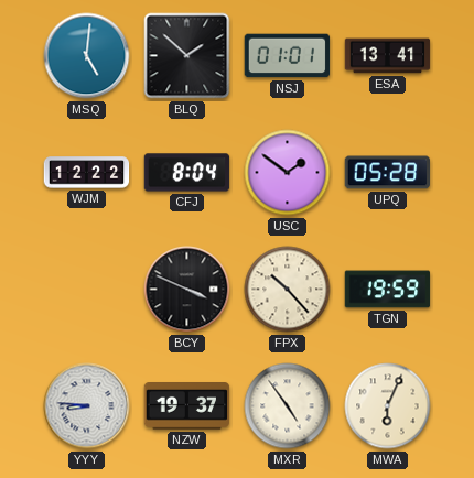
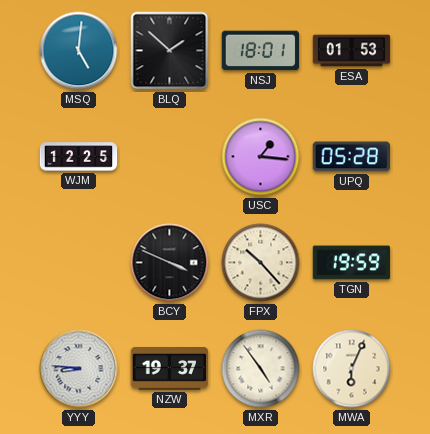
NSJ: 01:01 -> 18:01
ESA: 13:41 -> 01:53
WJM: 12:22 -> 12:25
CFJ: 8:04 -> none
USC: 1:51 -> 1:16
